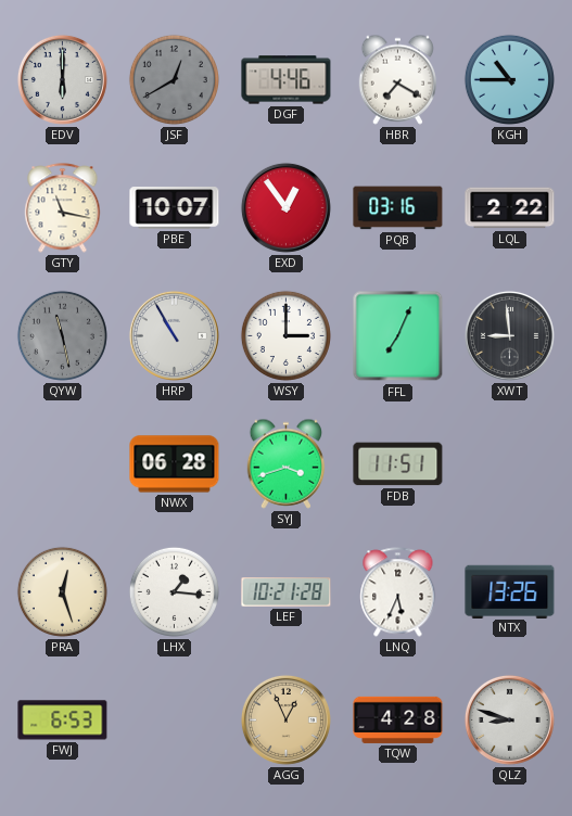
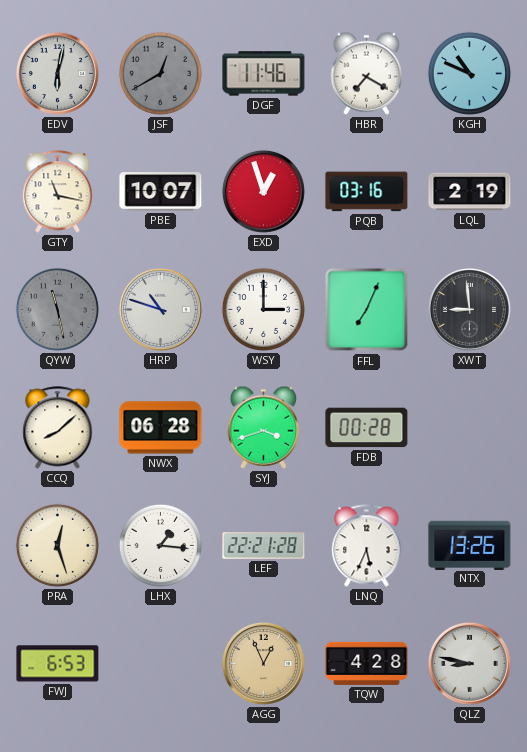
EDV: 6:00 -> 6:02
DGF: 4:46 -> 11:46
KGH: 10:45 -> 10:49
EXD: 12:54 -> 12:57
LQL: 2:22 -> 2:19
HRP: 10:55 -> 10:48
CCQ: none -> 8:08
FDB: 11:51 -> 00:28
LEF: 10:21 -> 22:21
QLZ: 8:48 -> 8:47
